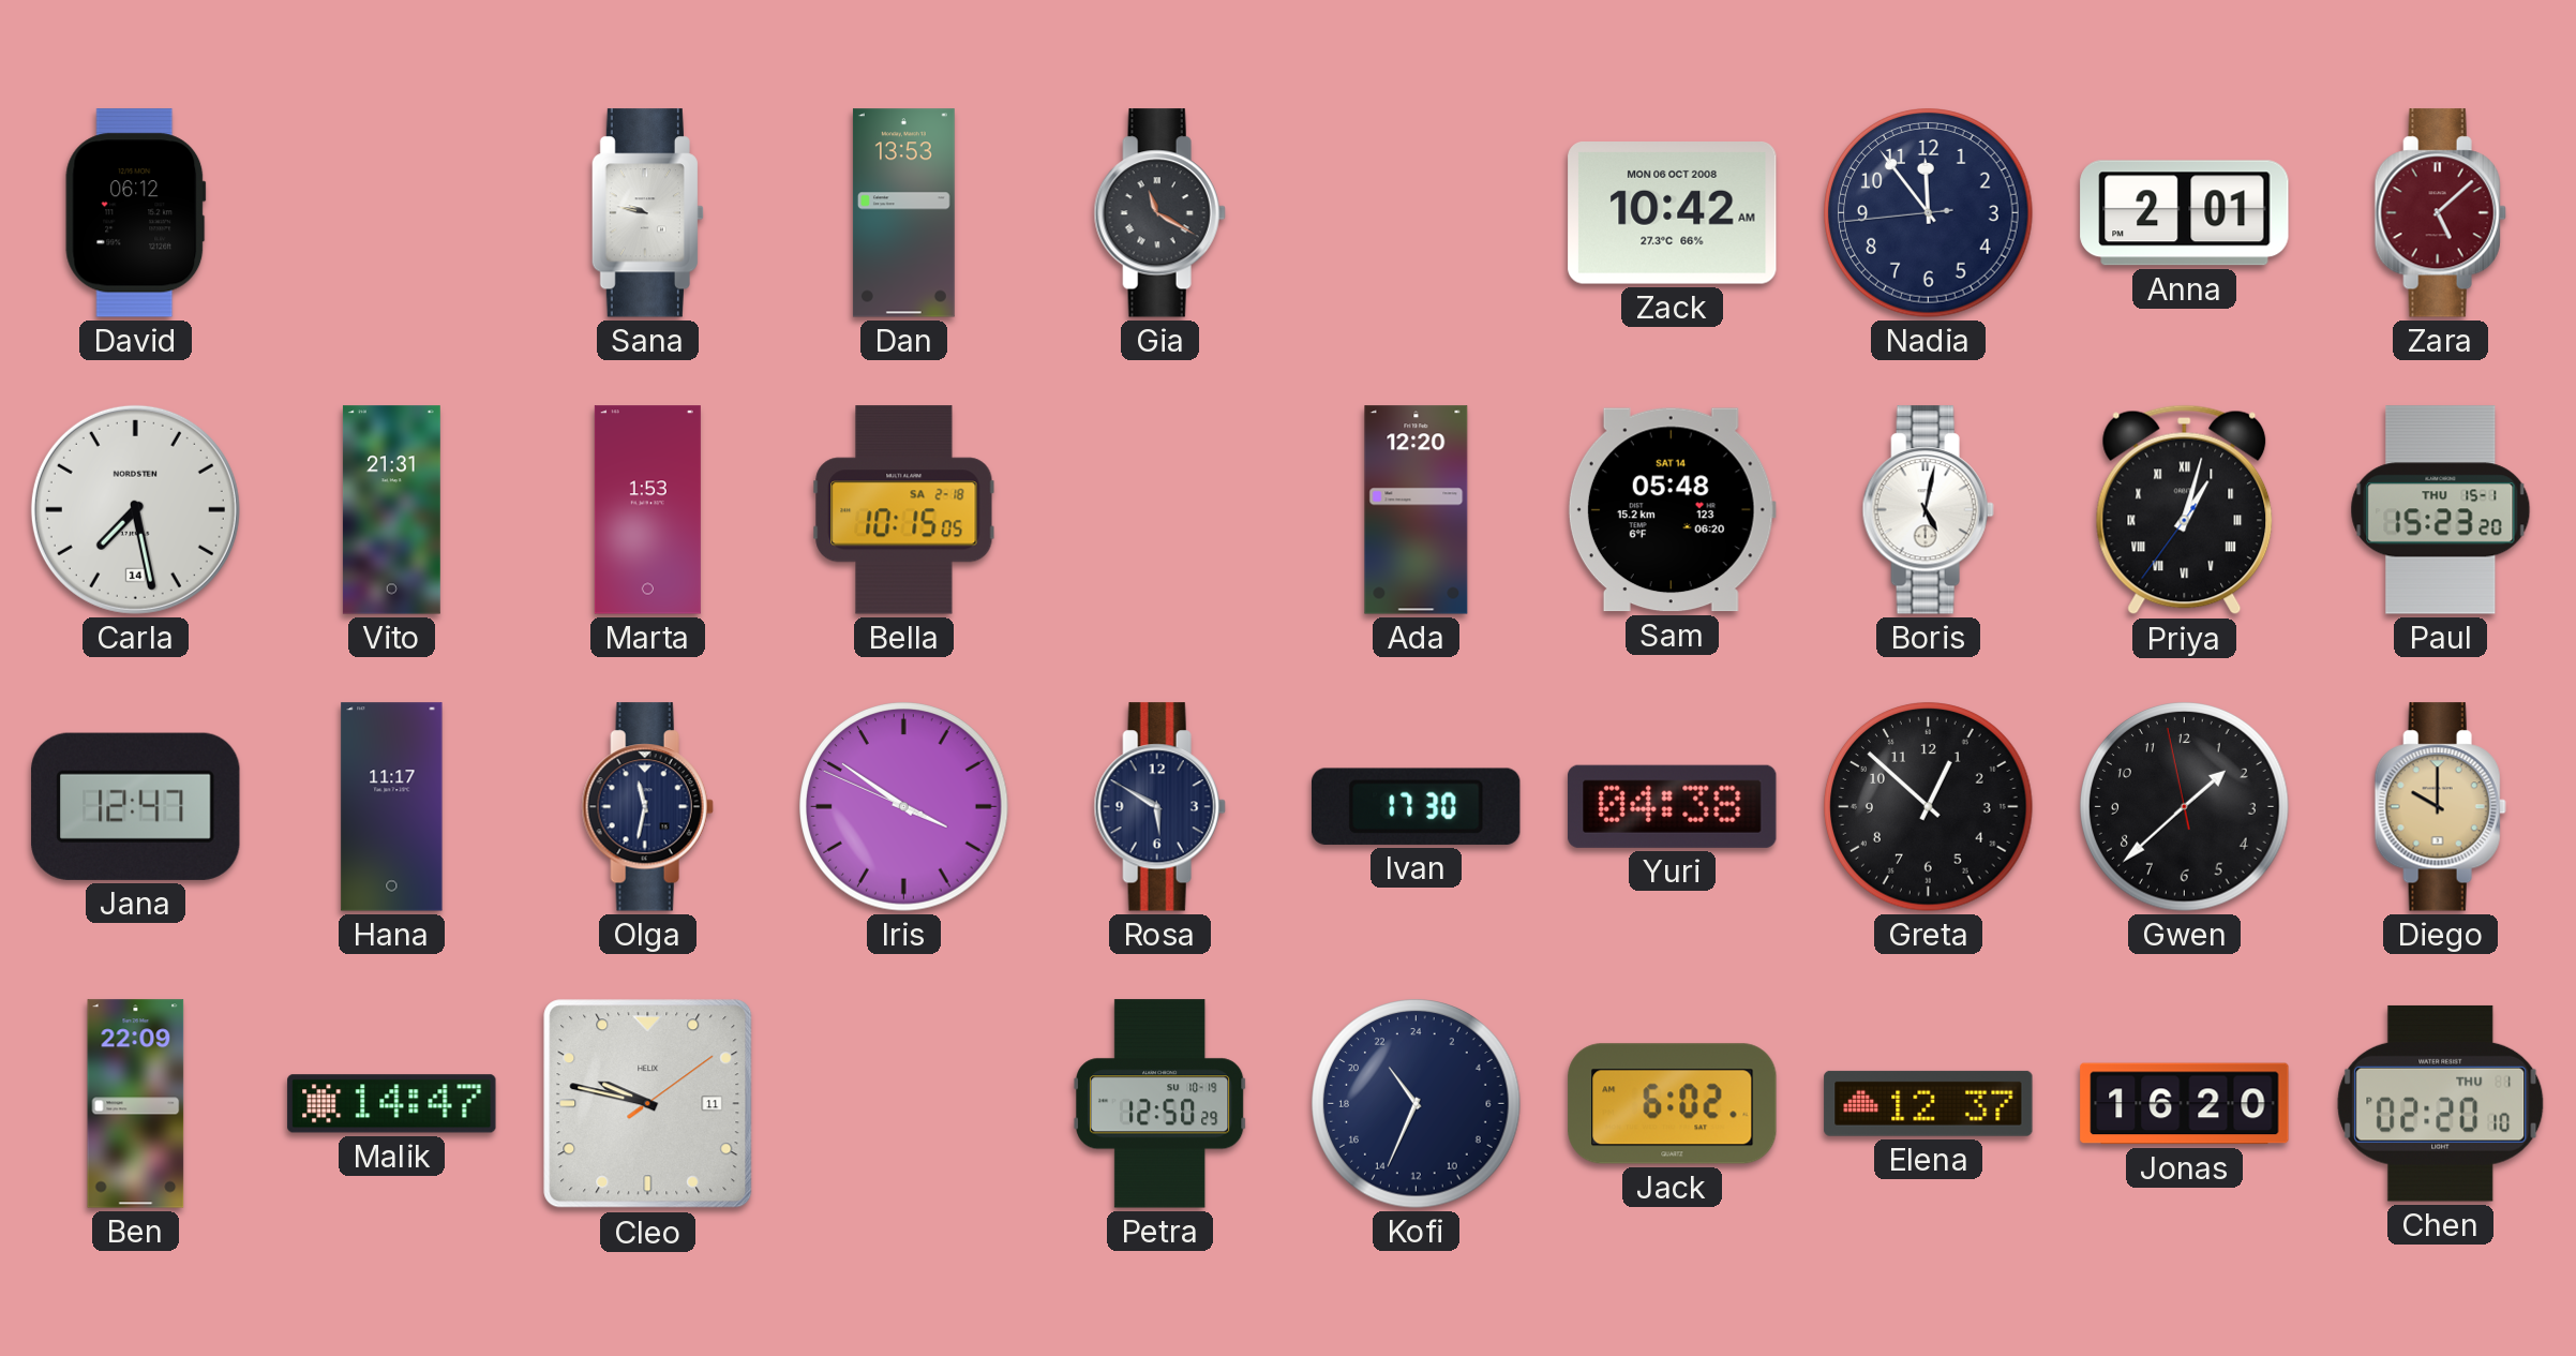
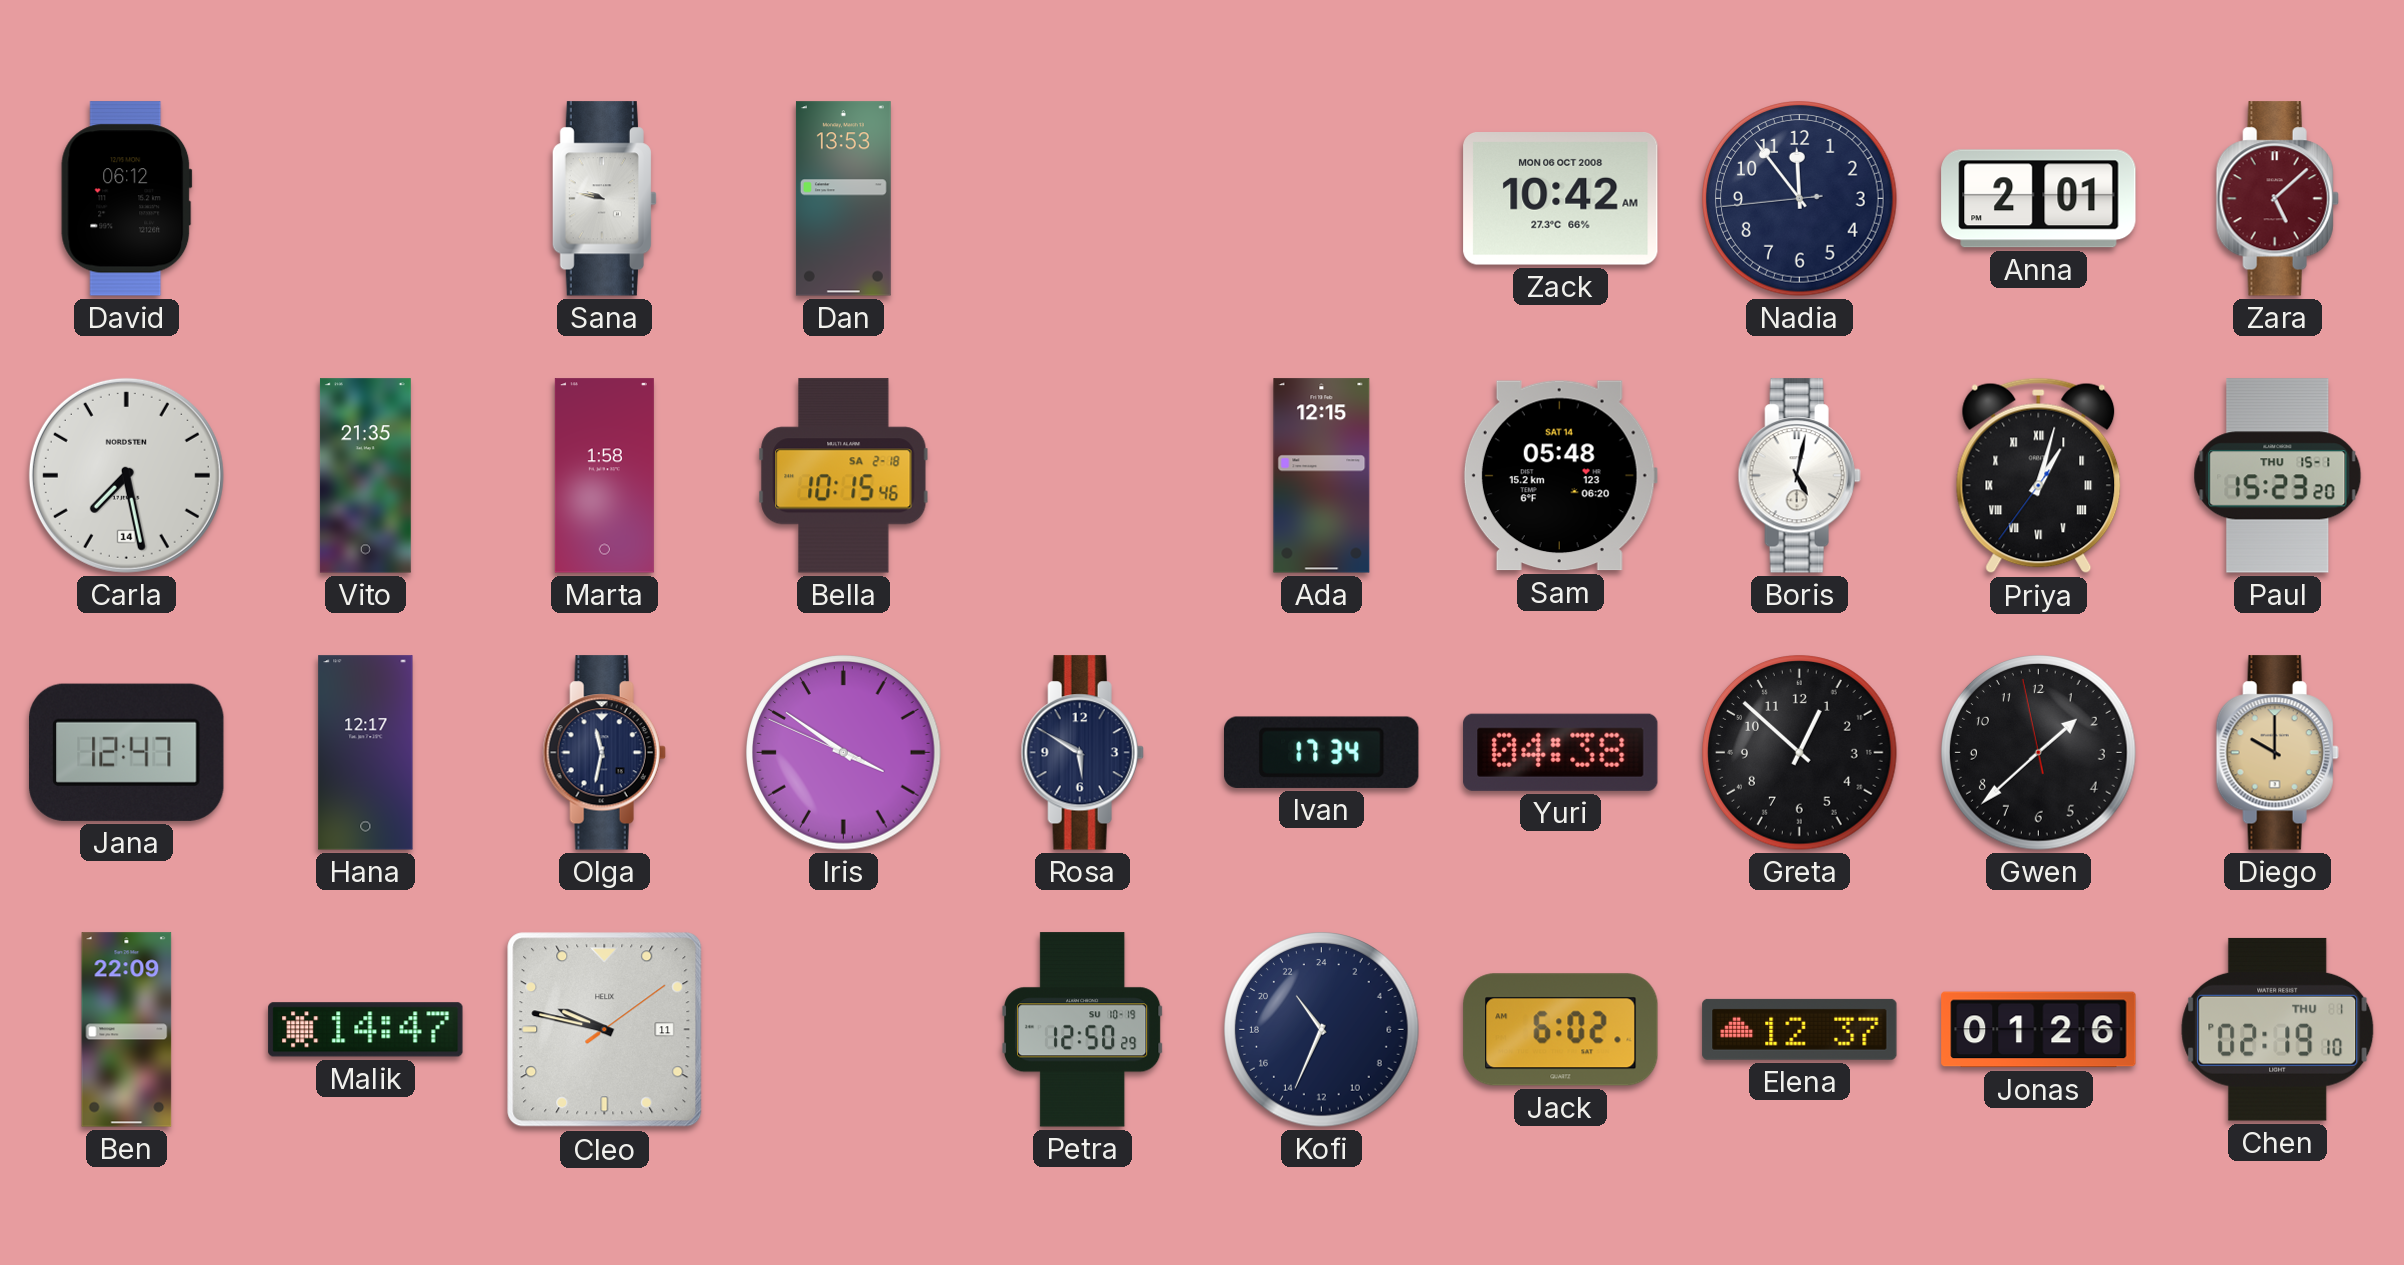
Gia: 11:20 -> none
Vito: 21:31 -> 21:35
Marta: 1:53 -> 1:58
Bella: 10:15:05 -> 10:15:46
Ada: 12:20 -> 12:15
Hana: 11:17 -> 12:17
Ivan: 17:30 -> 17:34
Jonas: 16:20 -> 01:26
Chen: 02:20 -> 02:19
